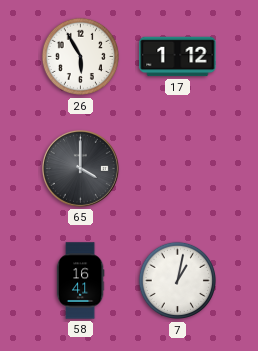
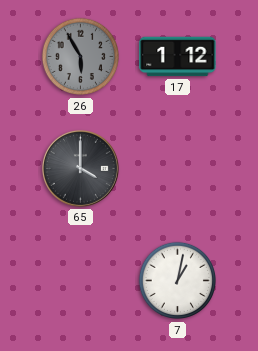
26 dial: white -> grey
58: 16:41 -> none
